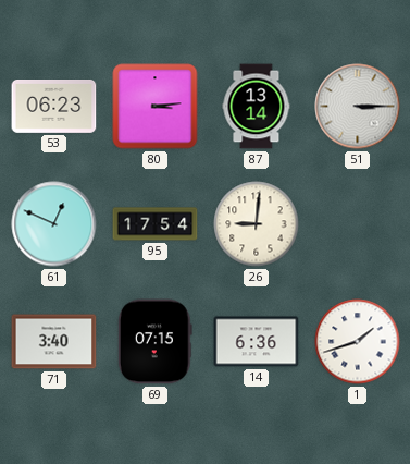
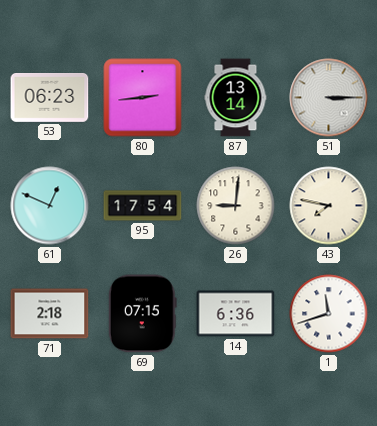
80: 3:14 -> 2:44
43: none -> 7:47
71: 3:40 -> 2:18
1: 1:42 -> 11:42
